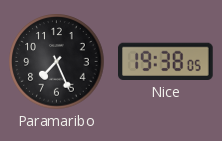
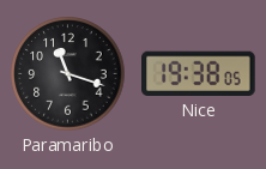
Paramaribo: 7:26 -> 11:18
